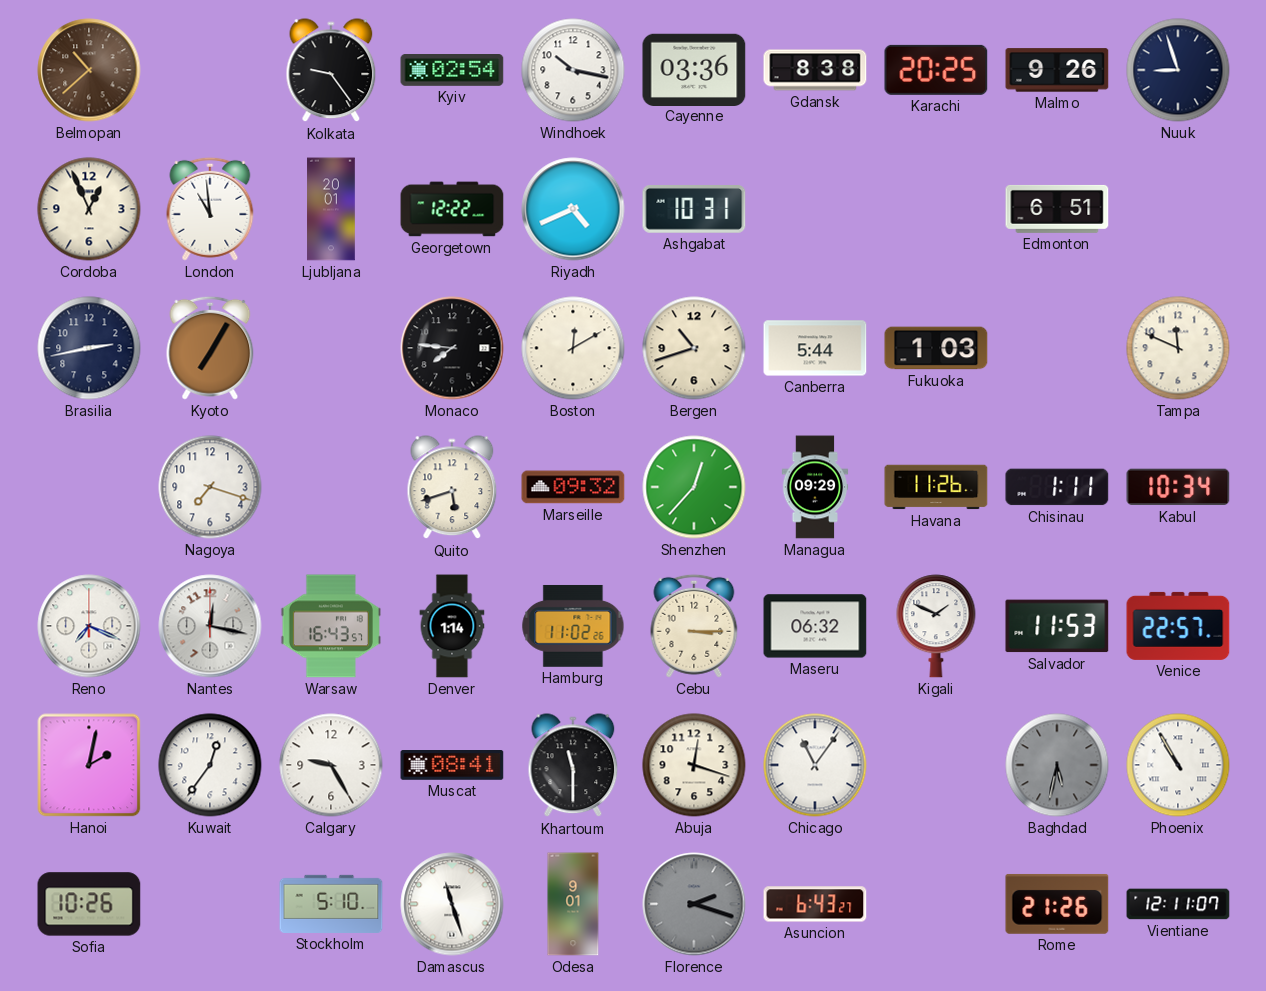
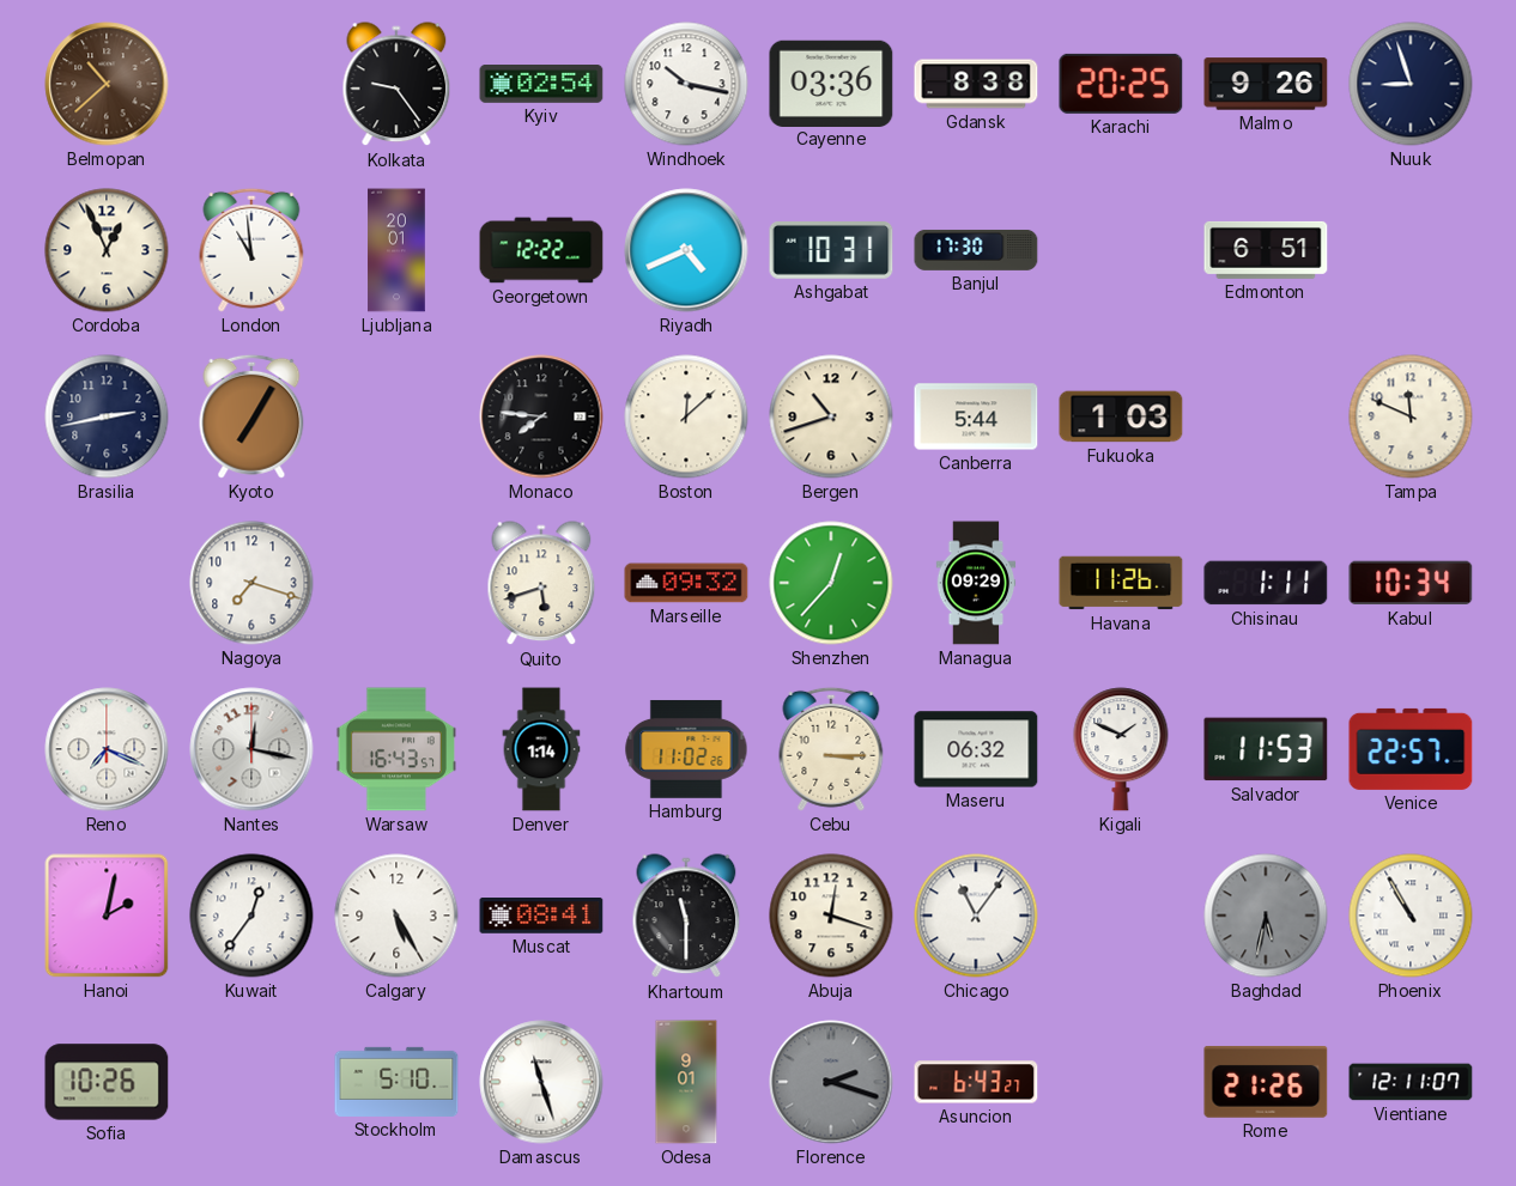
Banjul: none -> 17:30
Boston: 12:10 -> 12:08
Calgary: 9:25 -> 5:25
